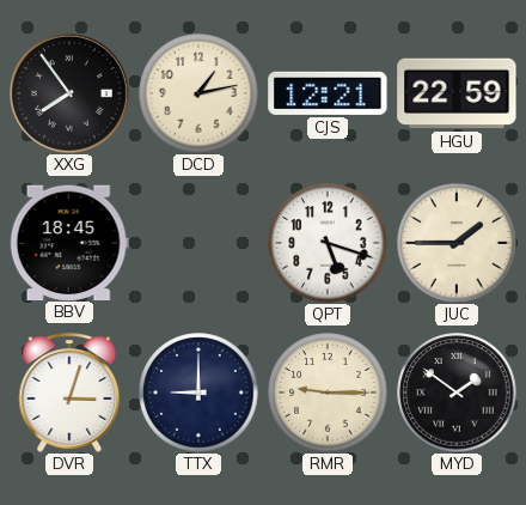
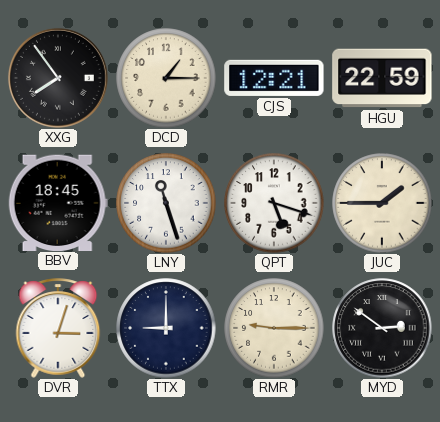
DCD: 1:13 -> 1:15
LNY: none -> 11:27
MYD: 1:51 -> 2:51
